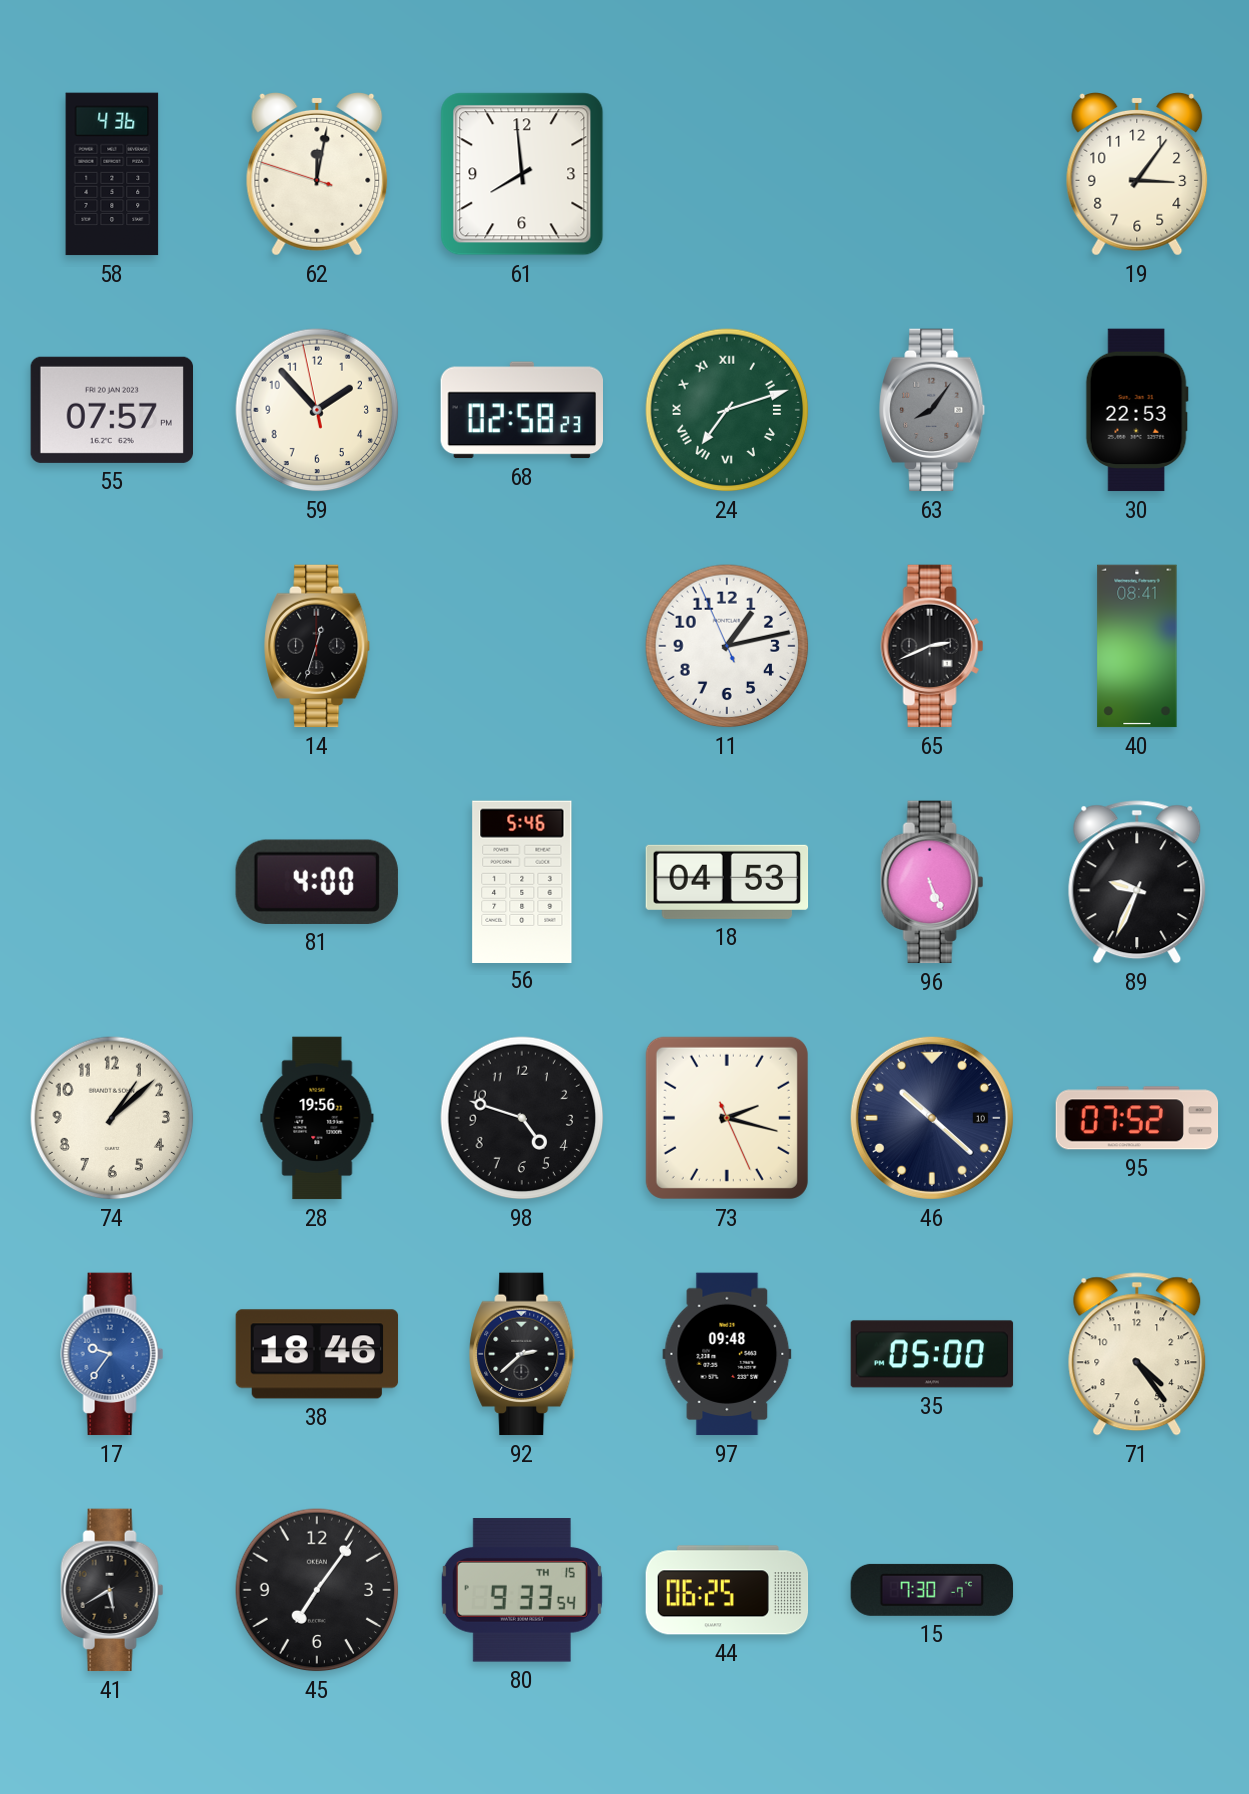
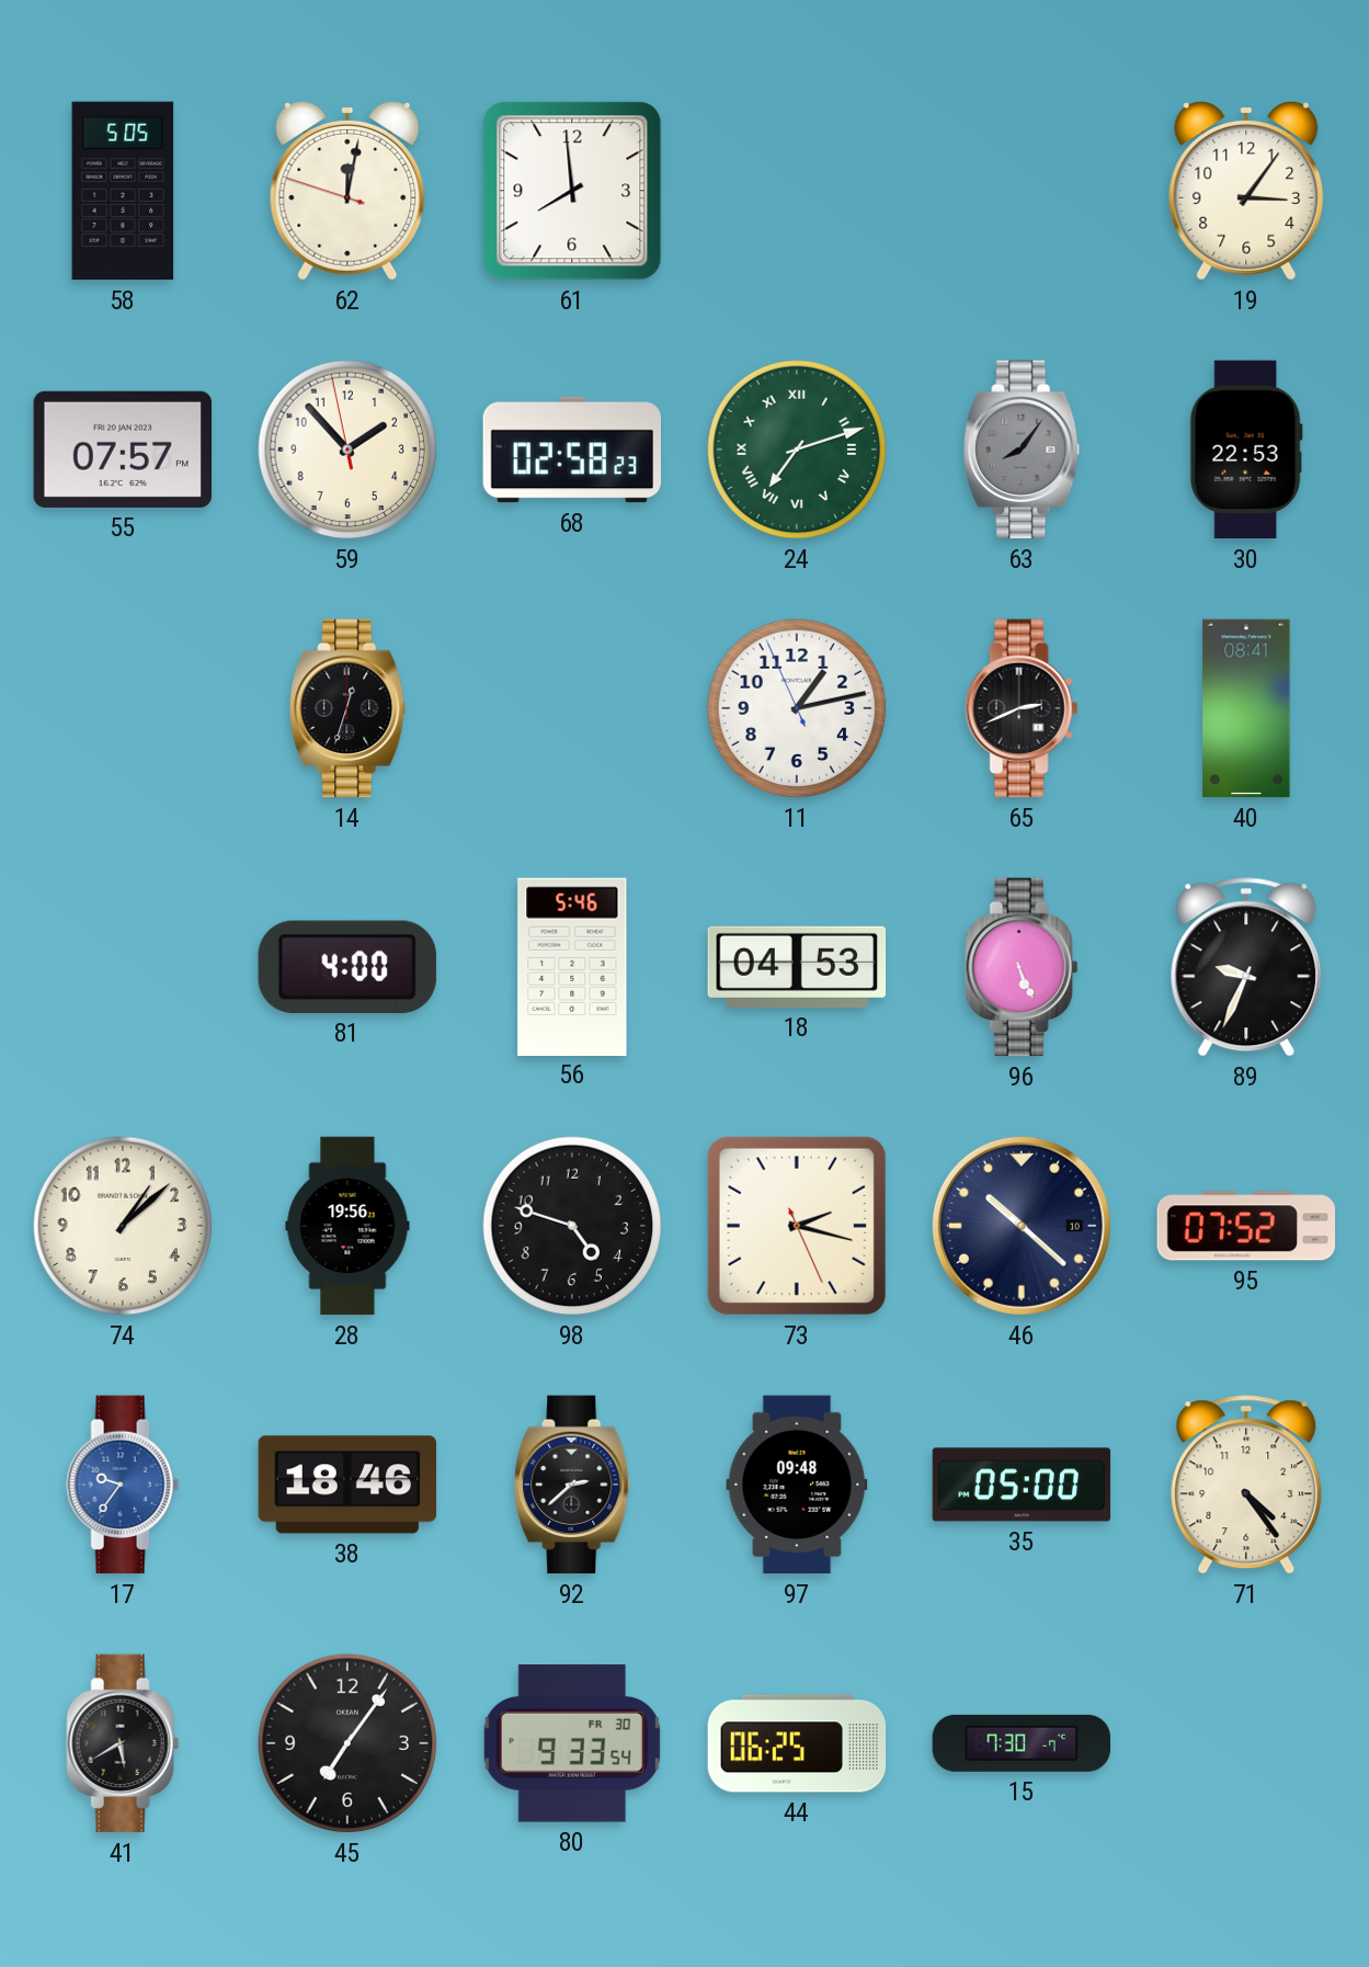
58: 4:36 -> 5:05
80 date: TH 15 -> FR 30
